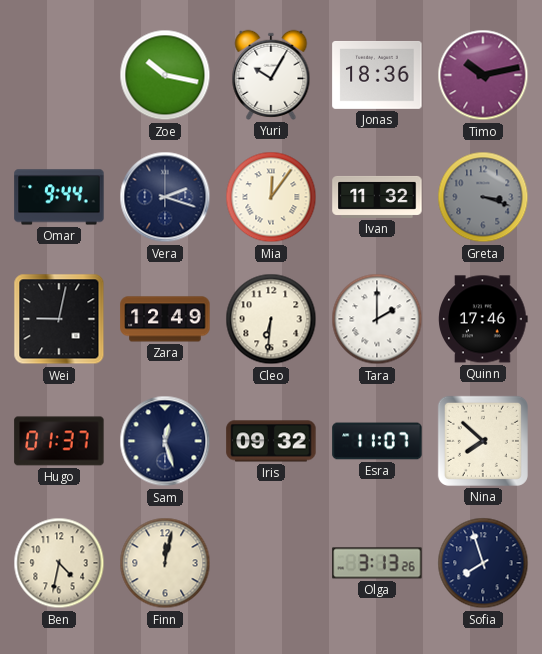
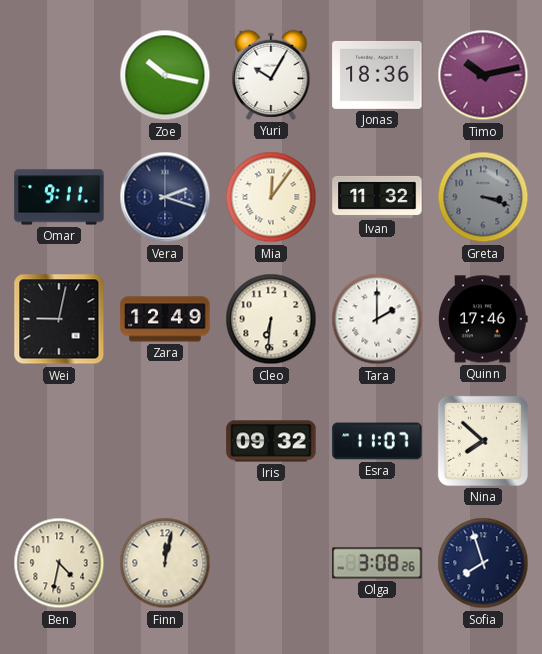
Omar: 9:44 -> 9:11
Hugo: 01:37 -> none
Sam: 12:27 -> none
Olga: 3:13 -> 3:08
